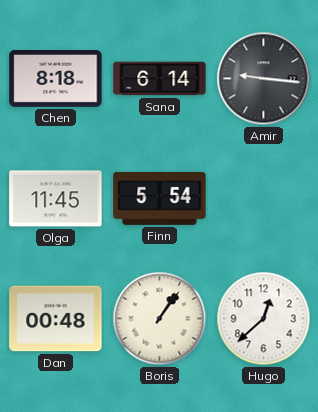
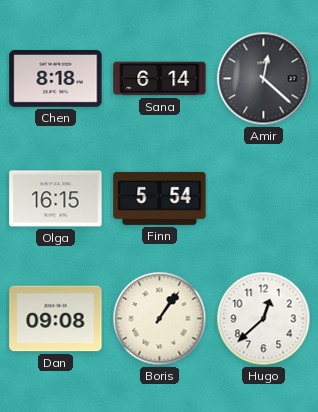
Amir: 9:16 -> 12:22
Olga: 11:45 -> 16:15
Dan: 00:48 -> 09:08
